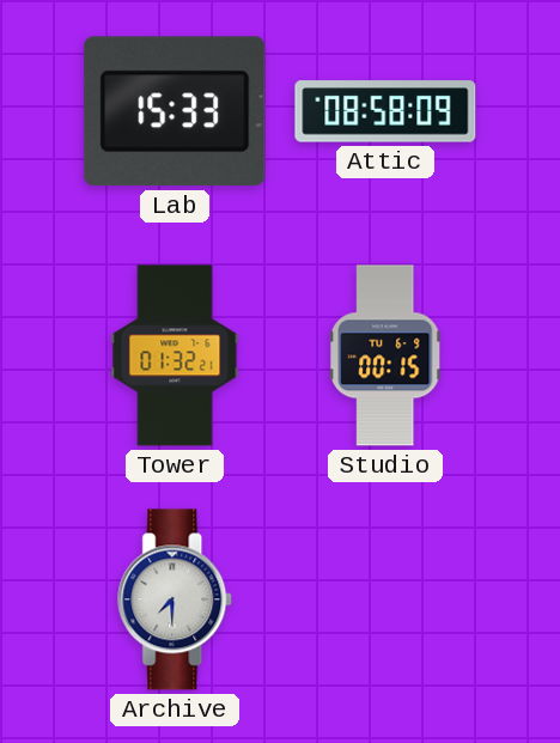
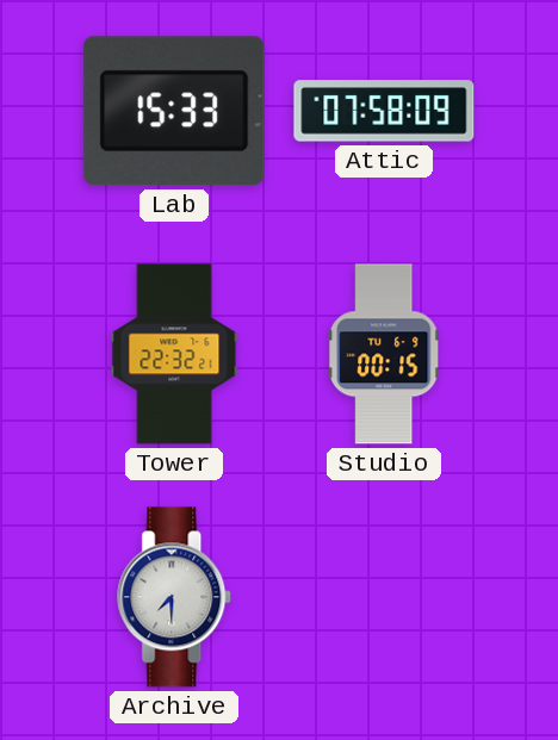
Attic: 08:58 -> 07:58
Tower: 01:32 -> 22:32
